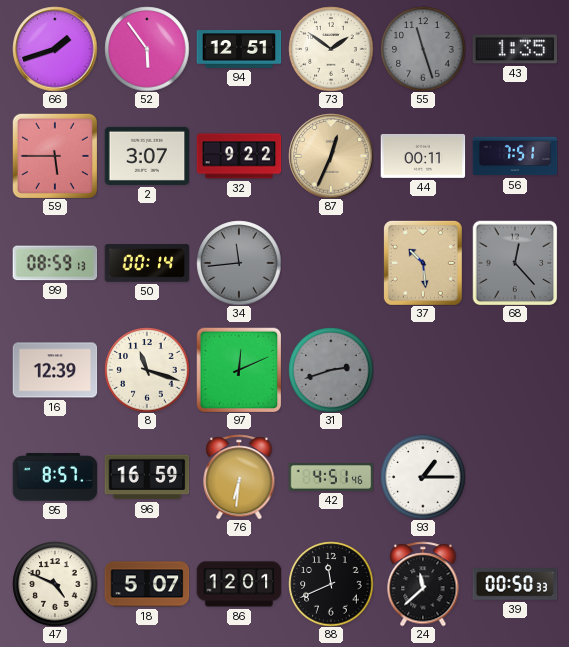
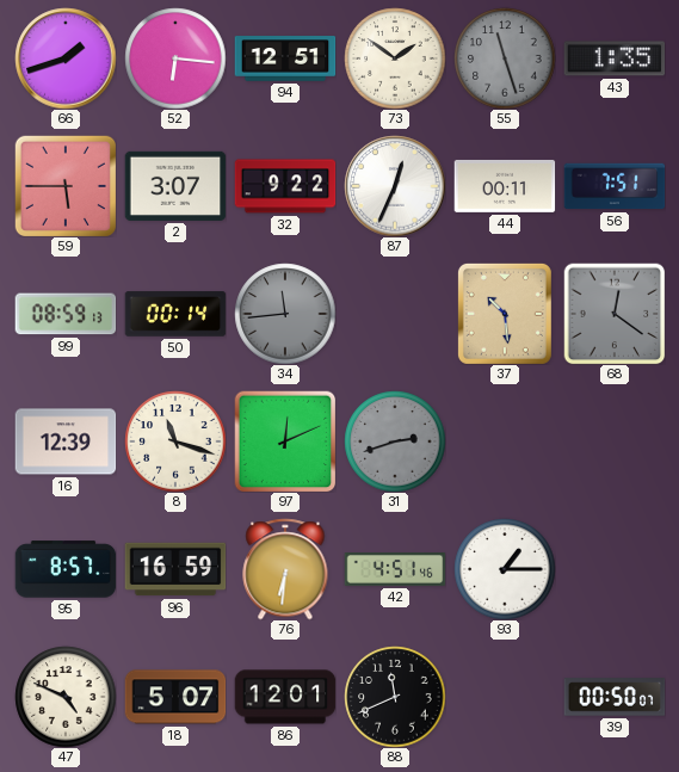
52: 5:54 -> 6:16
87 dial: champagne -> white
68: 12:23 -> 12:21
24: 11:38 -> none
39: 00:50:33 -> 00:50:07
